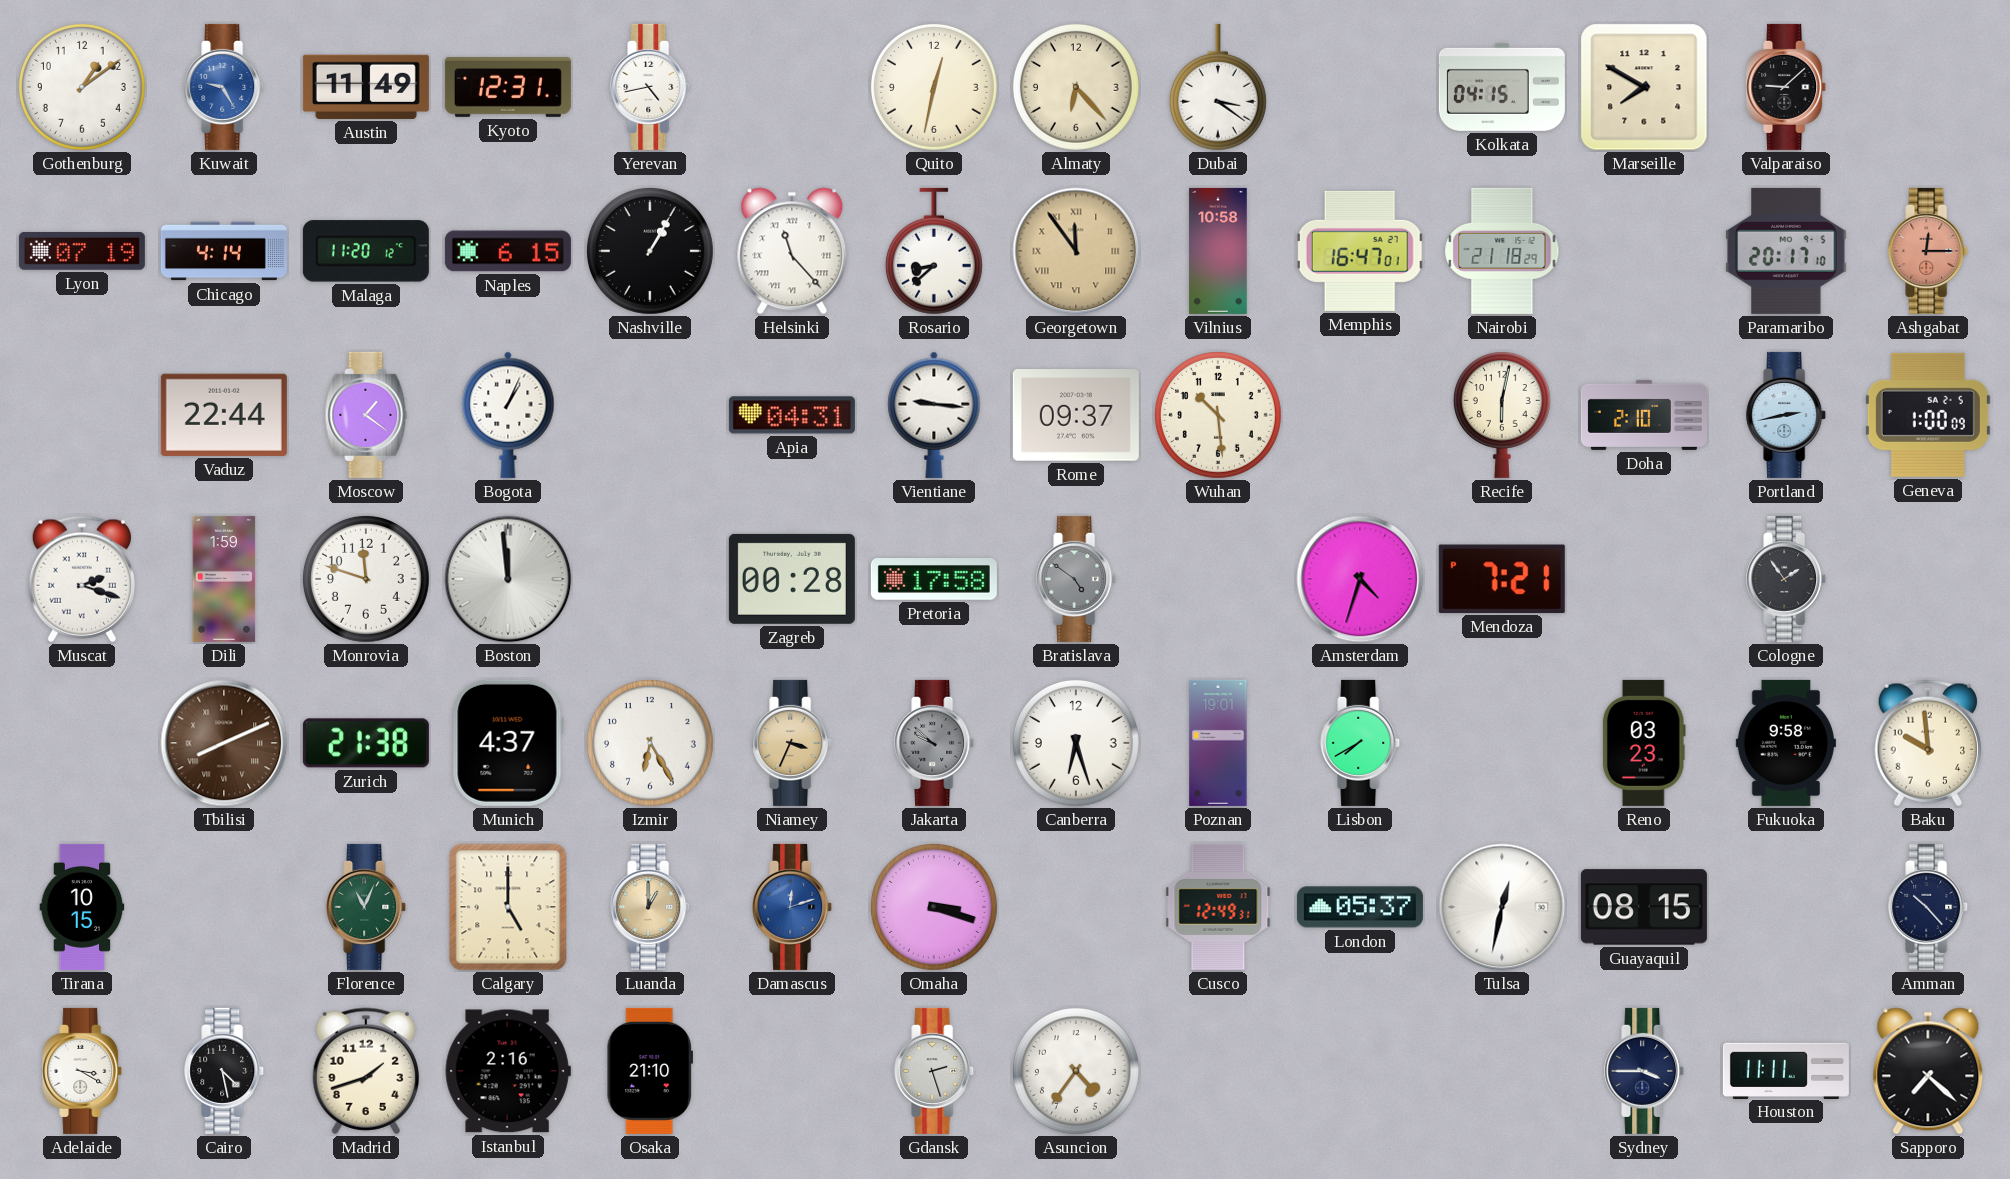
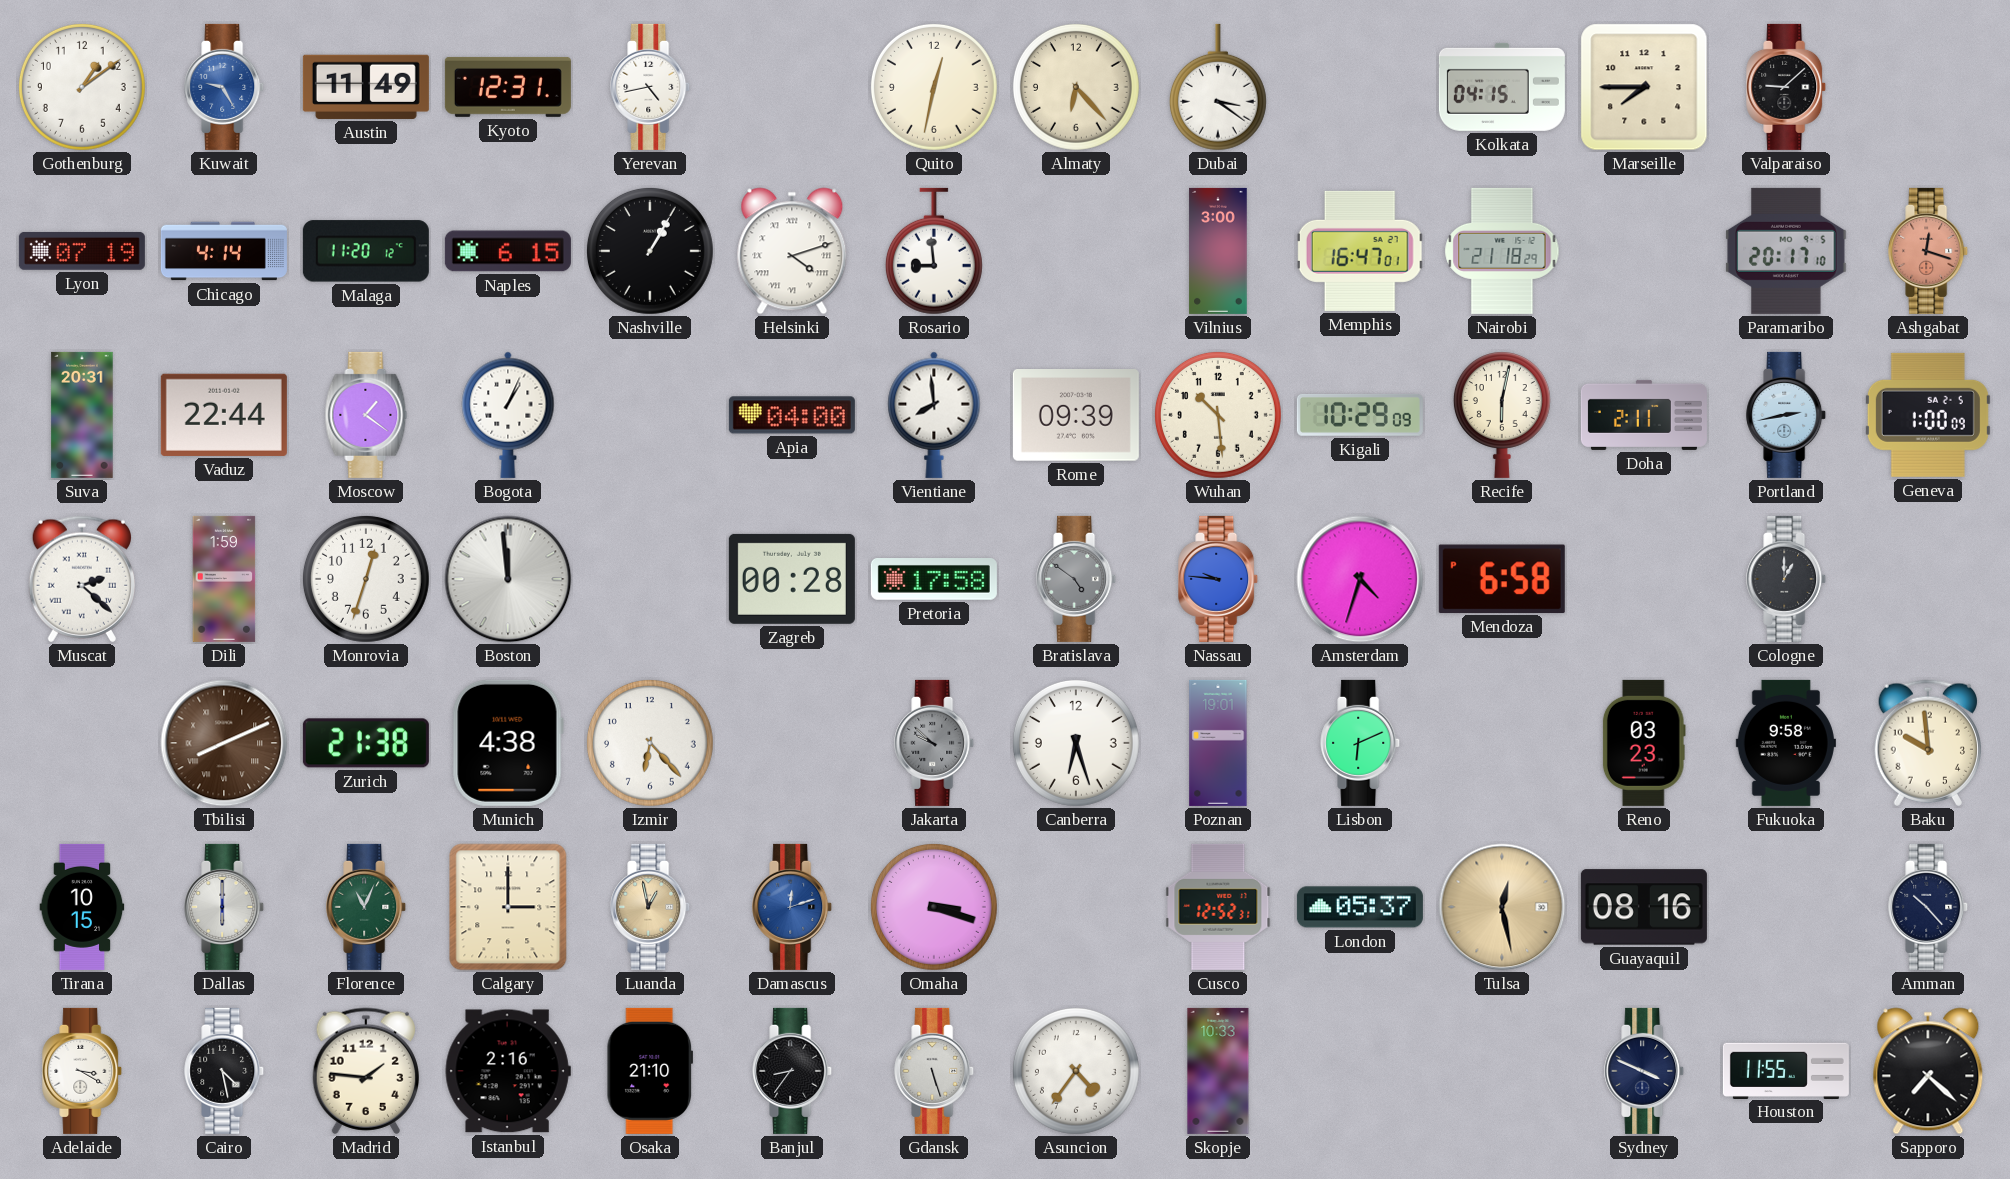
Marseille: 7:50 -> 7:45
Helsinki: 11:23 -> 4:12
Rosario: 8:38 -> 8:59
Georgetown: 11:54 -> none
Vilnius: 10:58 -> 3:00
Ashgabat: 12:15 -> 12:18
Suva: none -> 20:31
Apia: 04:31 -> 04:00
Vientiane: 9:16 -> 7:59
Rome: 09:37 -> 09:39
Kigali: none -> 10:29
Doha: 2:10 -> 2:11
Muscat: 2:18 -> 2:22
Monrovia: 11:48 -> 12:33
Nassau: none -> 9:46
Mendoza: 7:21 -> 6:58
Cologne: 1:54 -> 1:00
Munich: 4:37 -> 4:38
Izmir: 6:25 -> 6:23
Niamey: 3:34 -> none
Lisbon: 7:40 -> 6:11
Dallas: none -> 6:00
Calgary: 5:00 -> 3:00
Luanda: 1:00 -> 12:58
Cusco: 12:49 -> 12:52
Tulsa: 12:32 -> 12:28
Tulsa dial: white -> champagne
Guayaquil: 08:15 -> 08:16
Madrid: 1:42 -> 1:46
Banjul: none -> 8:36
Gdansk: 2:27 -> 5:27
Skopje: none -> 10:33
Sydney: 3:45 -> 3:49
Houston: 11:11 -> 11:55
